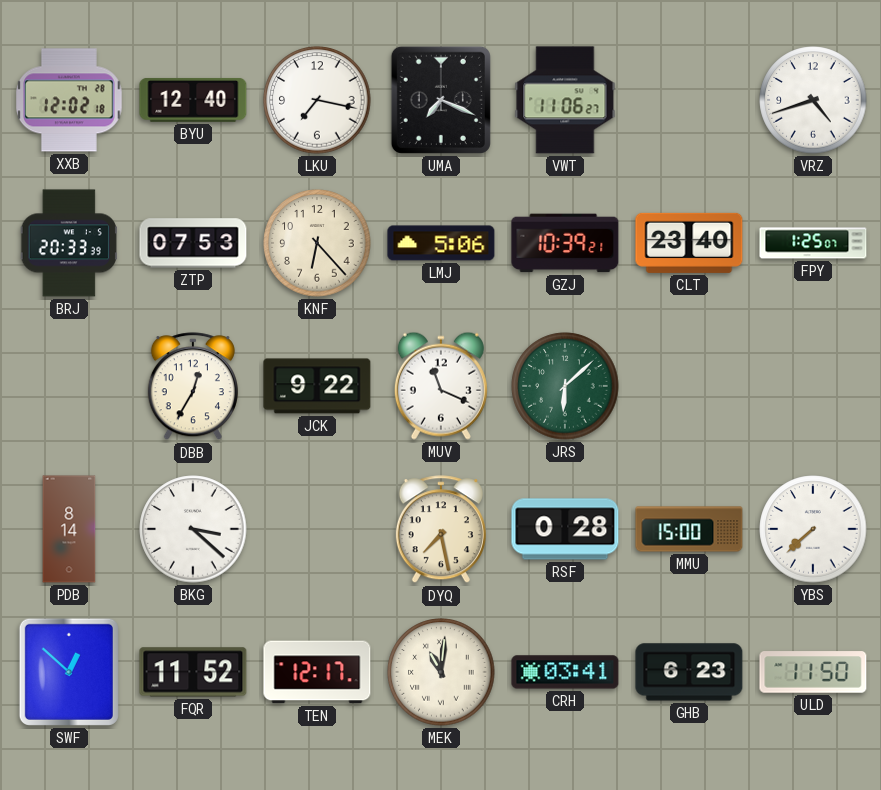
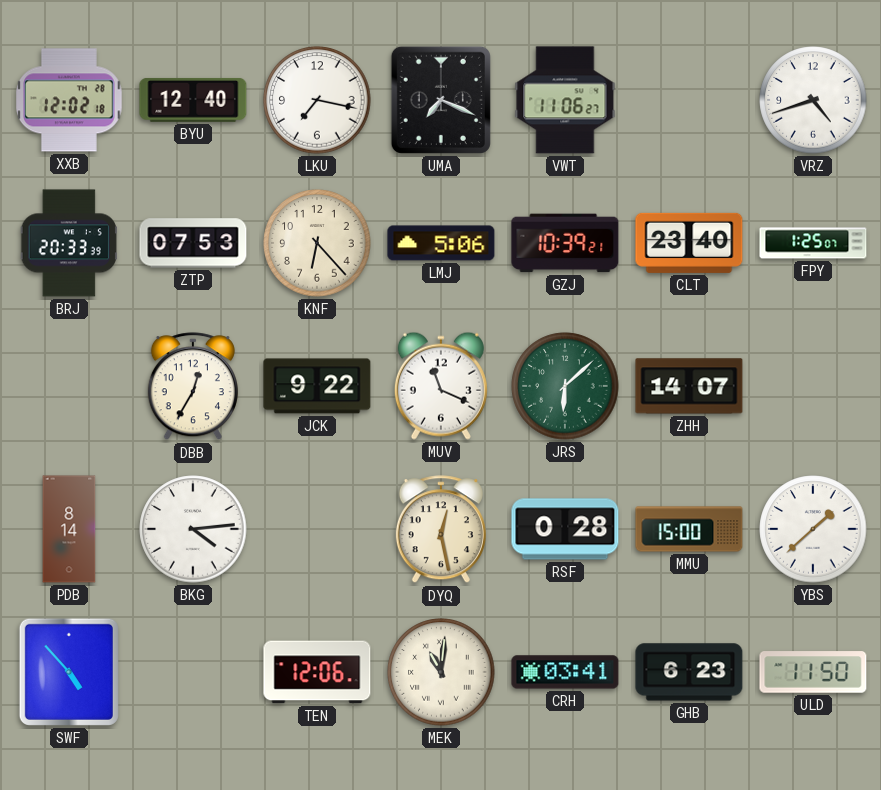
ZHH: none -> 14:07
BKG: 3:22 -> 4:14
DYQ: 7:28 -> 12:28
YBS: 7:38 -> 1:38
SWF: 12:52 -> 4:53
FQR: 11:52 -> none
TEN: 12:17 -> 12:06
